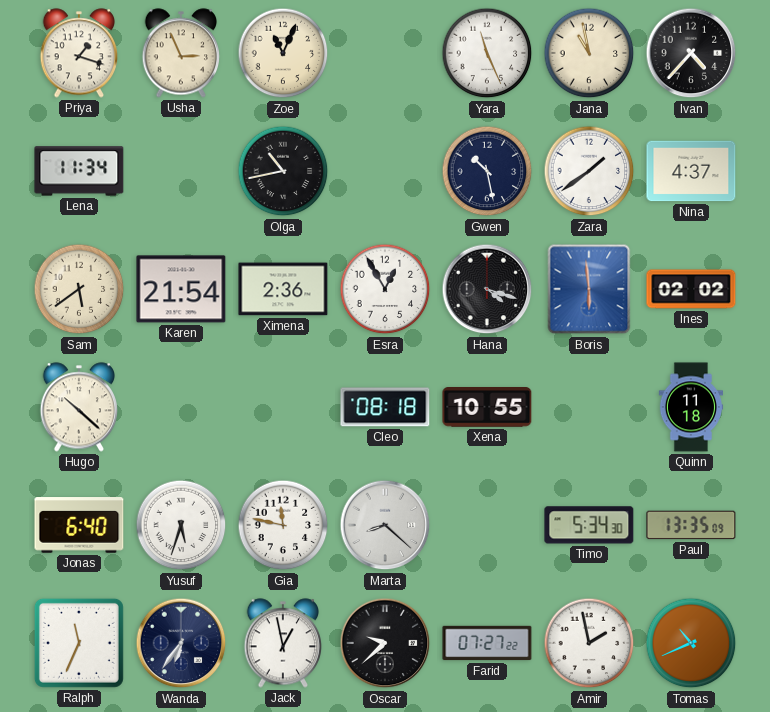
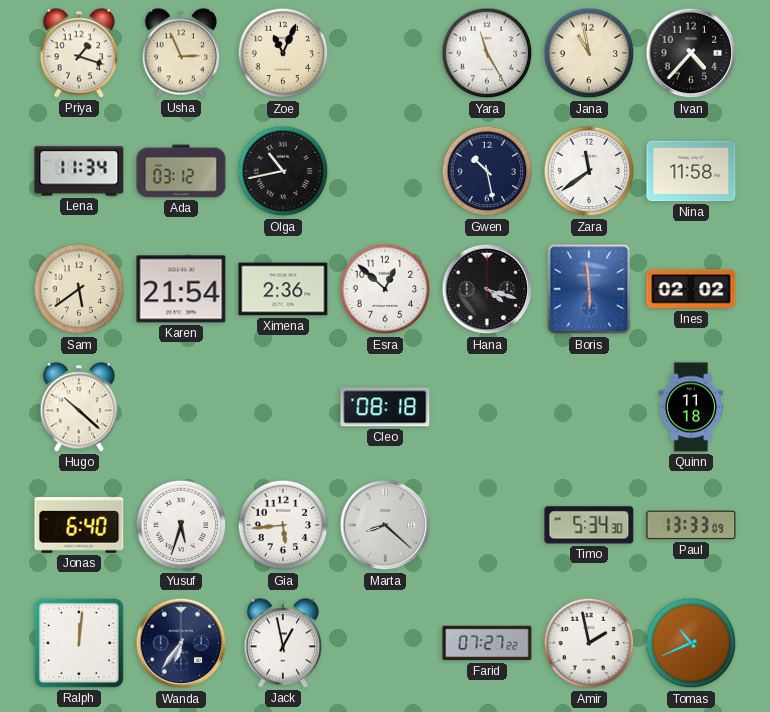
Yara: 11:26 -> 11:25
Ada: none -> 03:12
Zara: 1:39 -> 11:39
Nina: 4:37 -> 11:58
Esra: 12:55 -> 12:52
Xena: 10:55 -> none
Gia: 11:47 -> 5:44
Paul: 13:35 -> 13:33
Ralph: 11:34 -> 12:01
Oscar: 9:38 -> none
